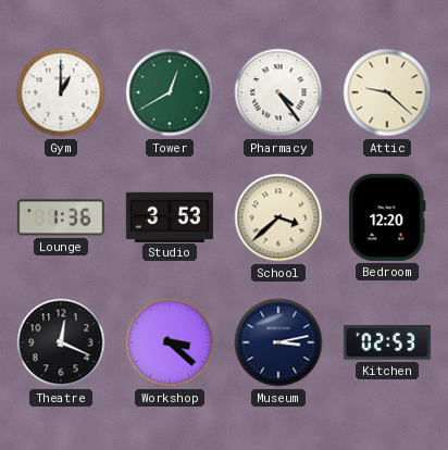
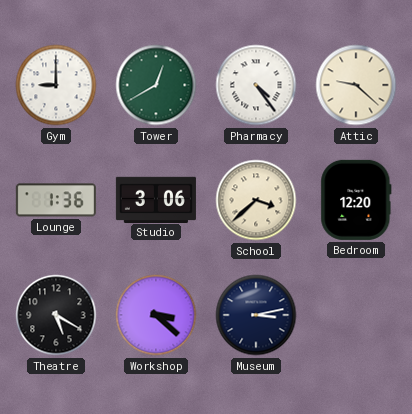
Gym: 1:00 -> 9:00
Studio: 3:53 -> 3:06
Theatre: 12:19 -> 5:20
Kitchen: 02:53 -> none
